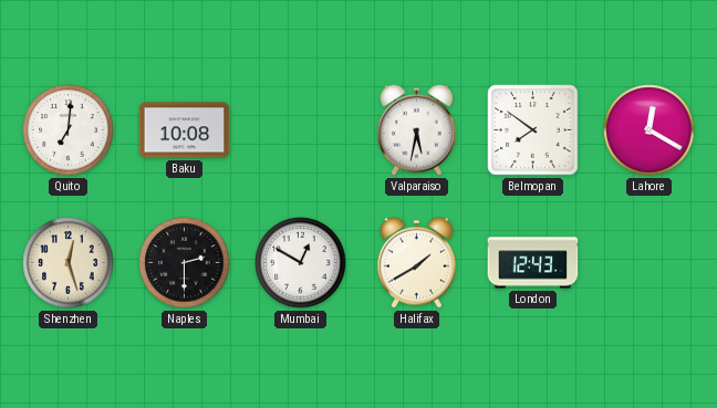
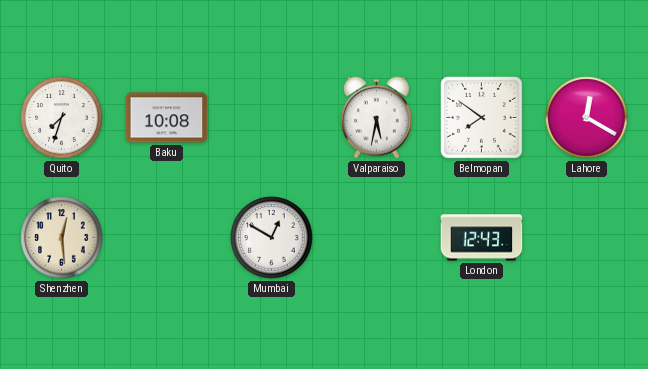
Quito: 7:01 -> 7:33
Shenzhen: 12:27 -> 12:29
Naples: 2:30 -> none
Halifax: 1:40 -> none
